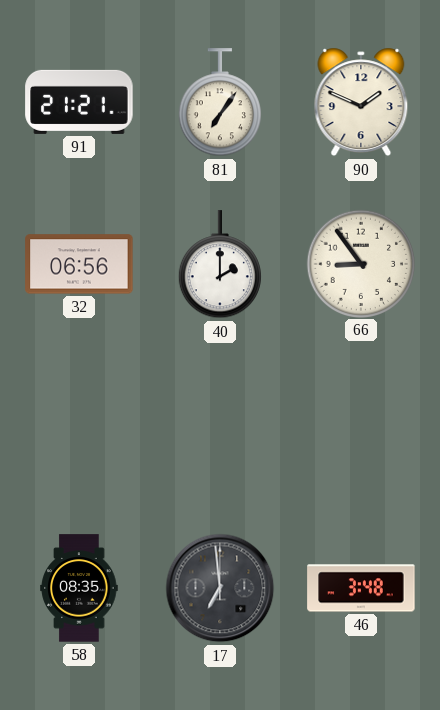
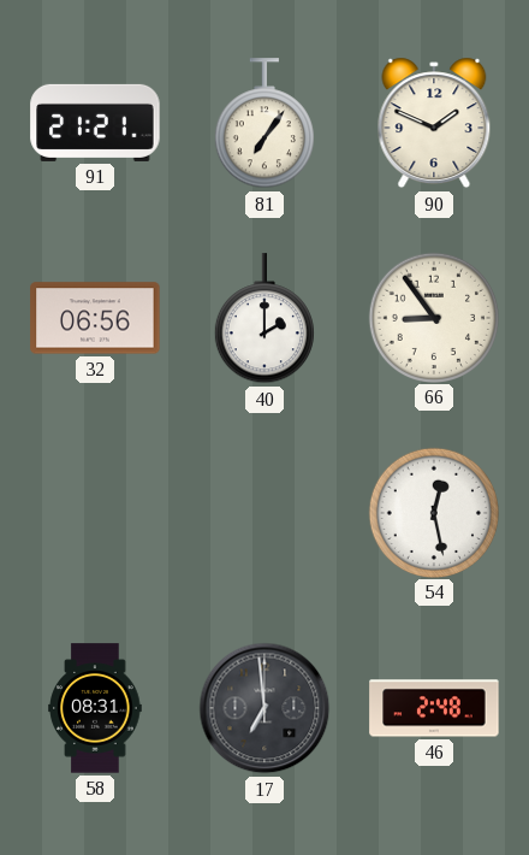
54: none -> 12:28
58: 08:35 -> 08:31
46: 3:48 -> 2:48
